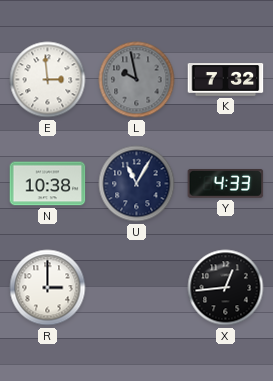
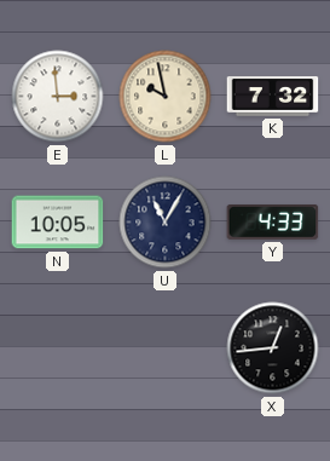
L dial: grey -> cream
N: 10:38 -> 10:05
R: 3:00 -> none
